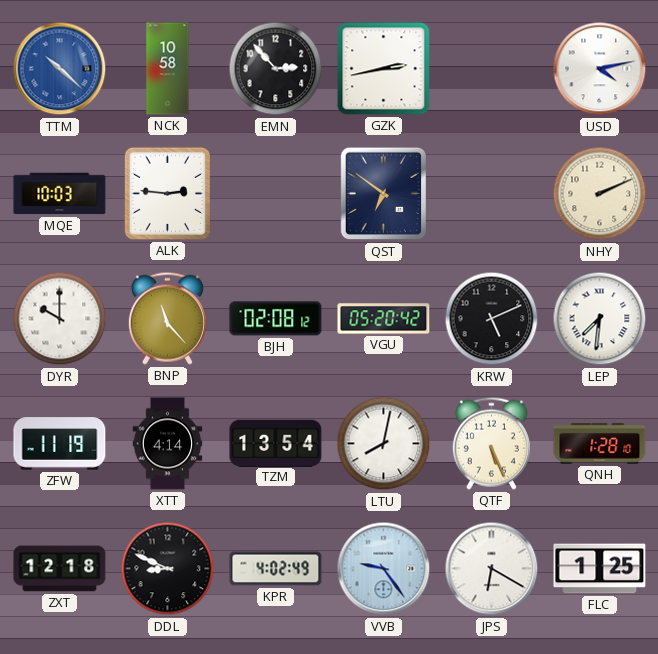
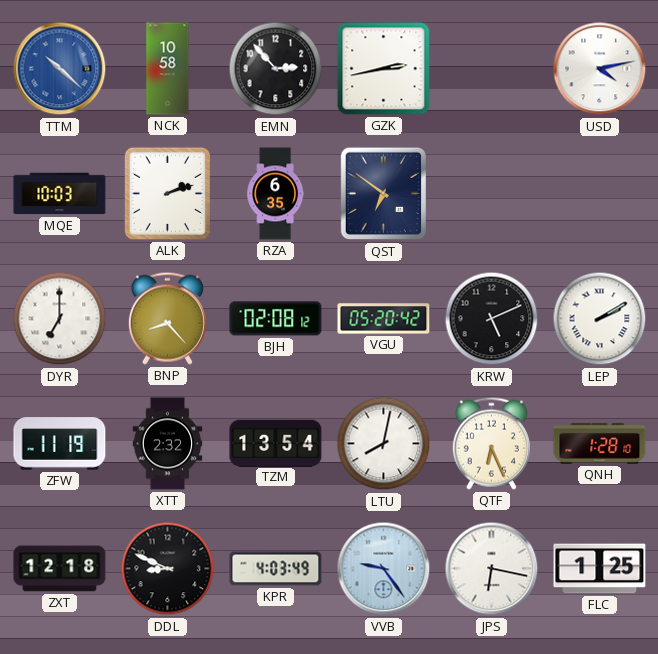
ALK: 2:46 -> 2:12
RZA: none -> 6:35
NHY: 2:11 -> none
DYR: 10:00 -> 7:00
BNP: 11:23 -> 8:23
LEP: 7:31 -> 2:10
XTT: 4:14 -> 2:32
QTF: 5:26 -> 6:26
KPR: 4:02 -> 4:03
JPS: 6:20 -> 6:17
